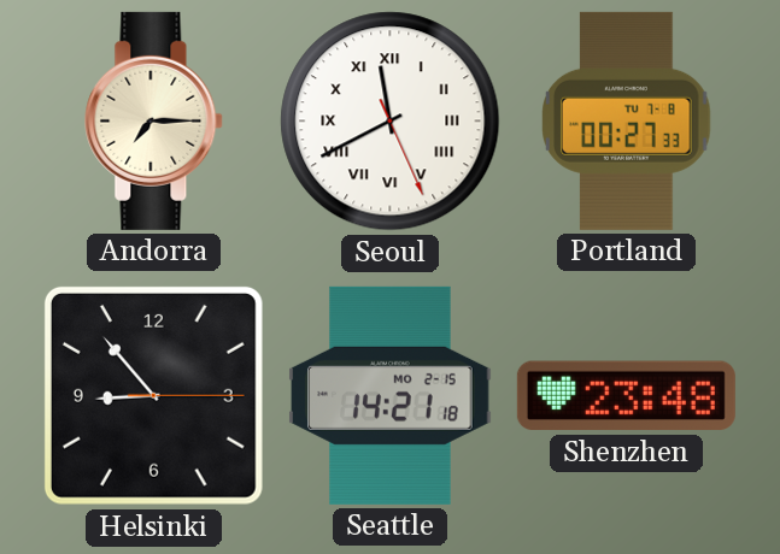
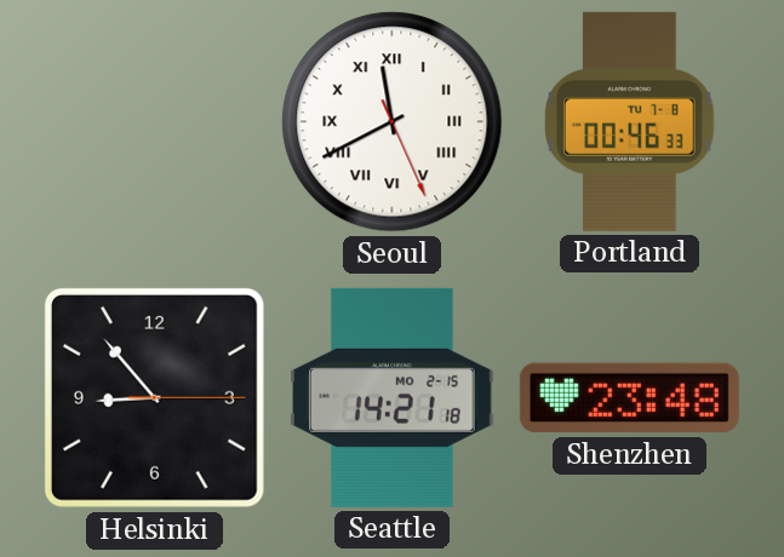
Andorra: 7:15 -> none
Portland: 00:27 -> 00:46
